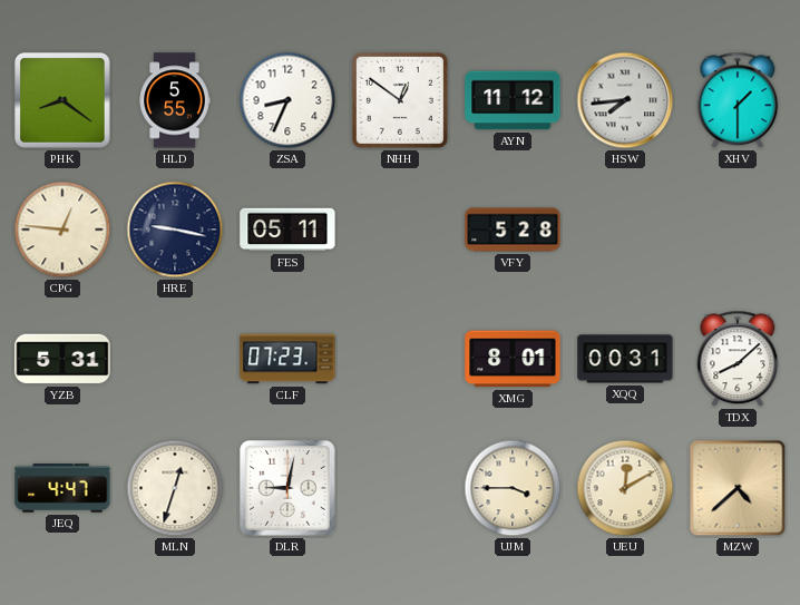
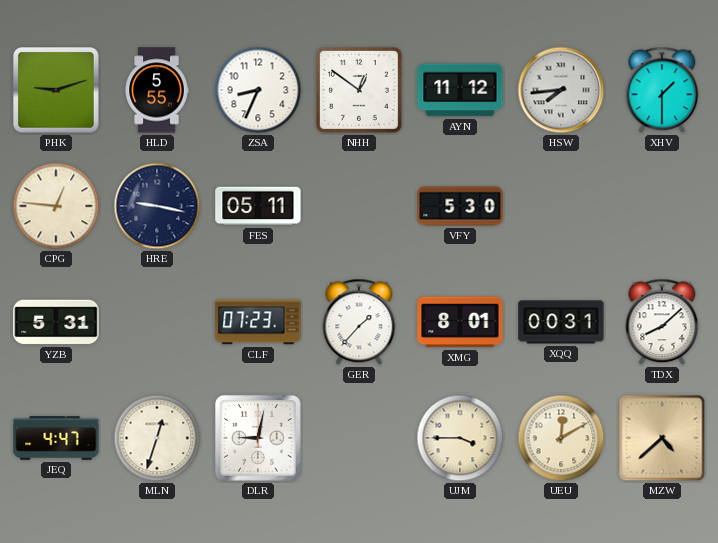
PHK: 8:21 -> 9:12
VFY: 5:28 -> 5:30
GER: none -> 1:37
